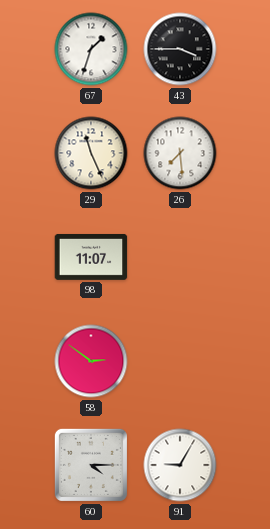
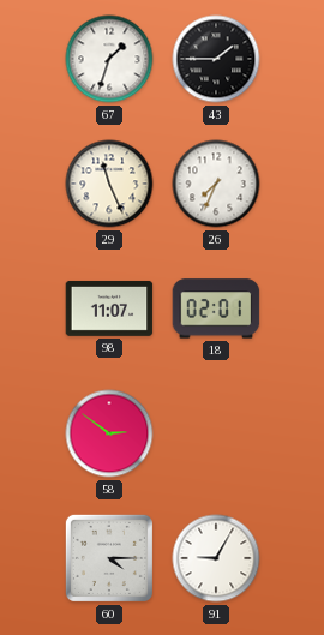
43: 3:45 -> 1:45
26: 7:29 -> 7:34
18: none -> 02:01
